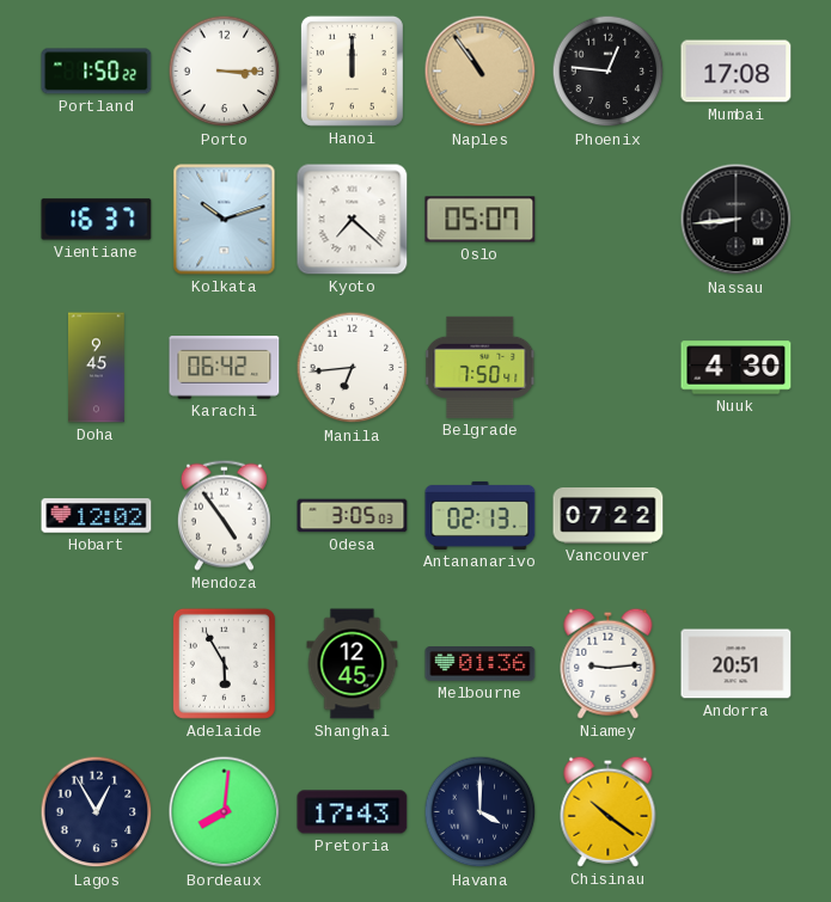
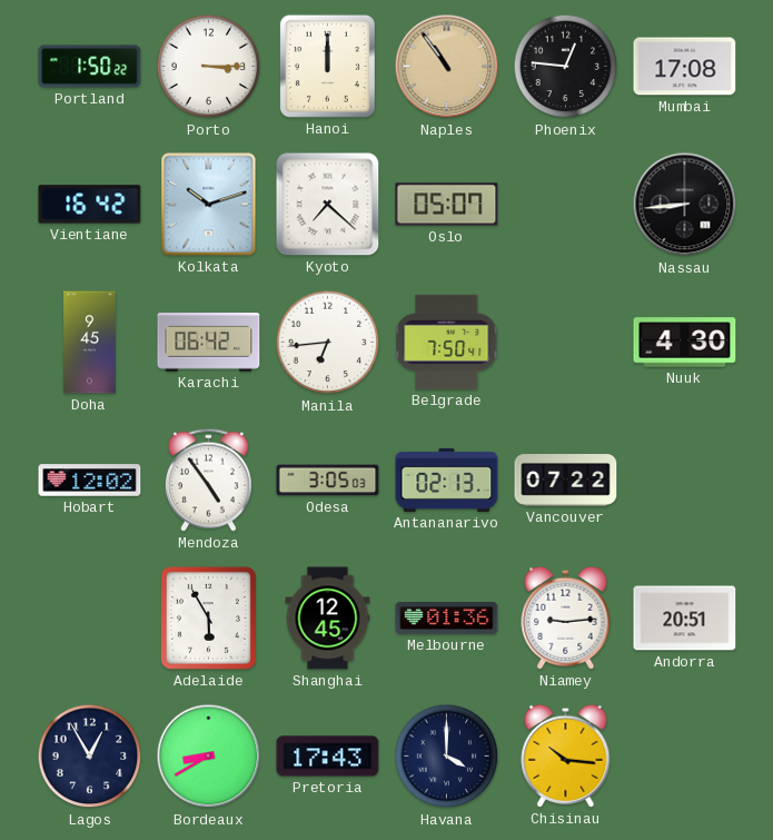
Vientiane: 16:37 -> 16:42
Bordeaux: 8:01 -> 8:40
Chisinau: 10:21 -> 10:16
